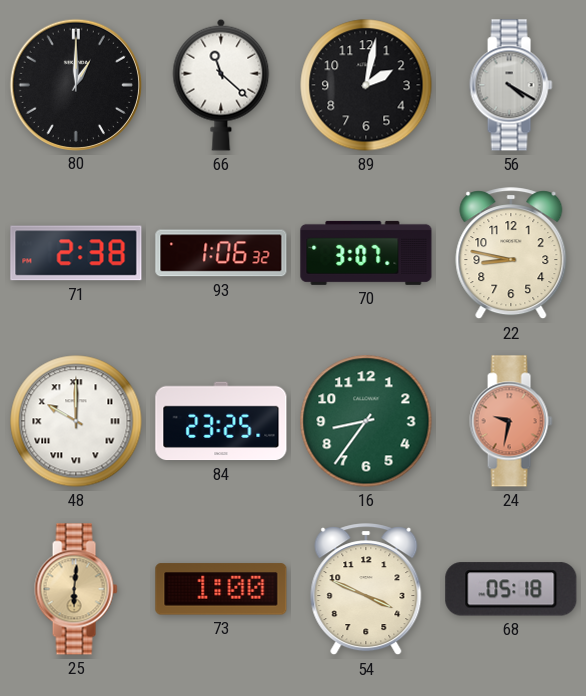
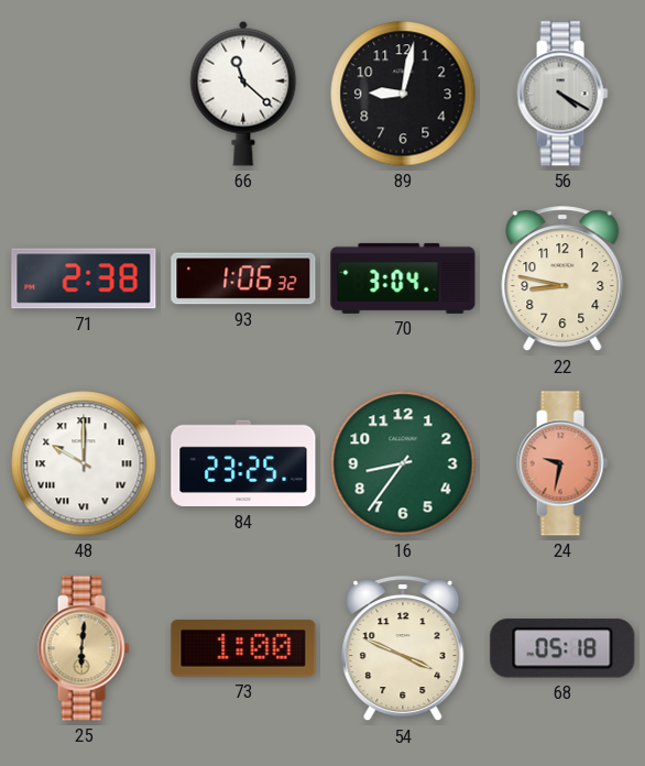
80: 1:00 -> none
89: 2:02 -> 9:02
70: 3:07 -> 3:04
